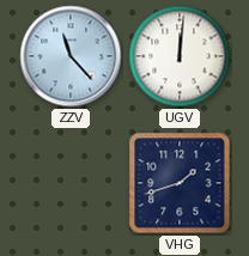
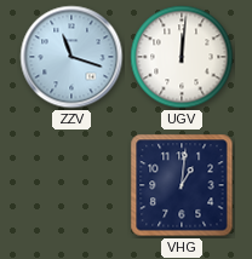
ZZV: 11:23 -> 11:18
VHG: 1:42 -> 1:01
